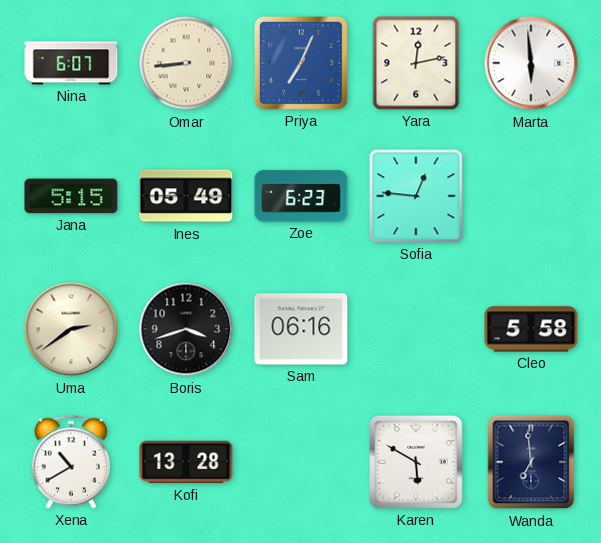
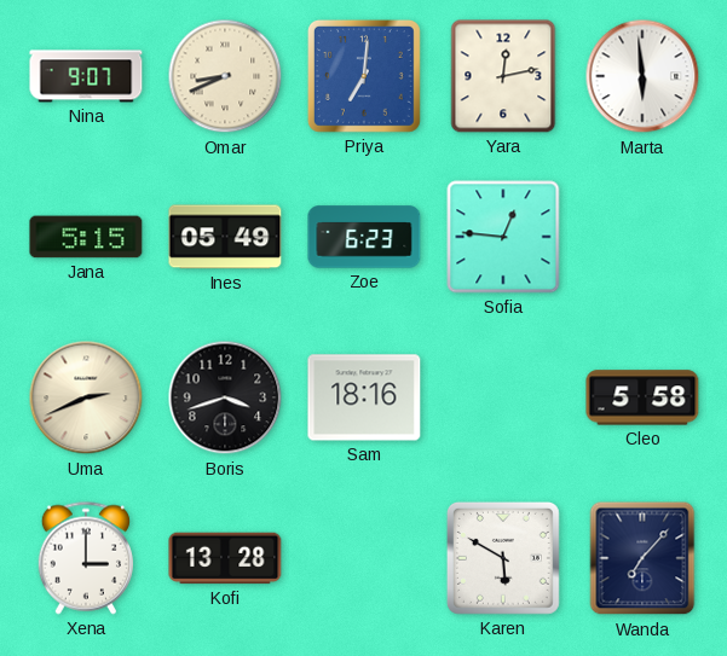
Nina: 6:07 -> 9:07
Omar: 8:44 -> 8:41
Priya: 7:04 -> 7:01
Uma: 2:39 -> 2:41
Sam: 06:16 -> 18:16
Xena: 10:40 -> 3:00
Wanda: 6:59 -> 7:07
